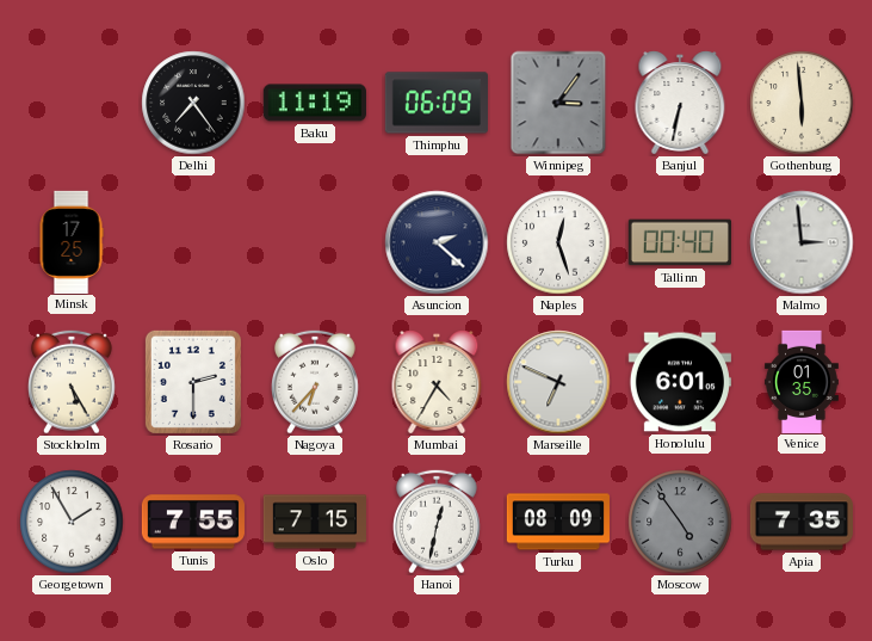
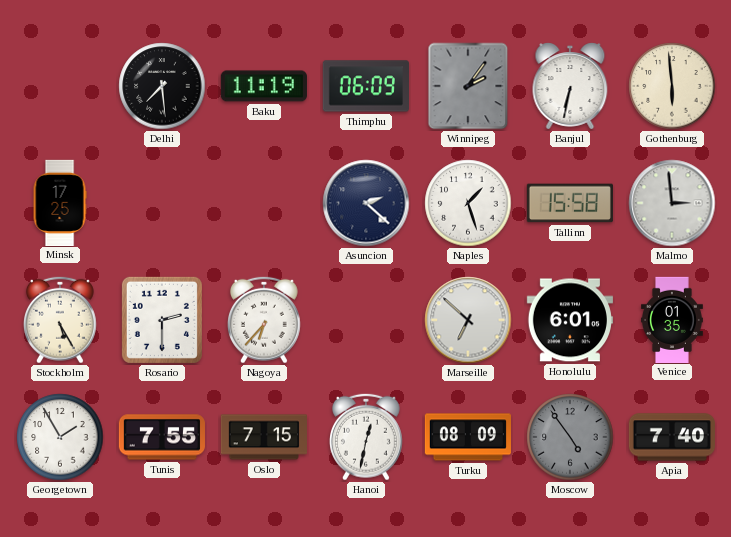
Delhi: 7:24 -> 7:29
Winnipeg: 3:06 -> 2:06
Naples: 12:27 -> 1:27
Tallinn: 00:40 -> 15:58
Mumbai: 4:35 -> none
Marseille: 6:49 -> 6:52
Apia: 7:35 -> 7:40
